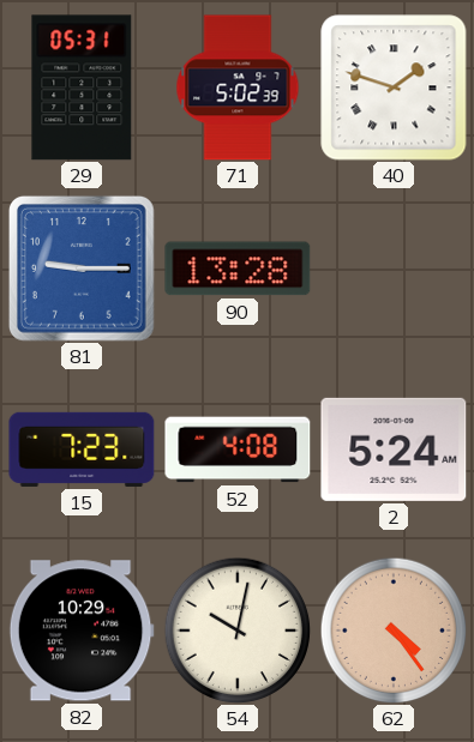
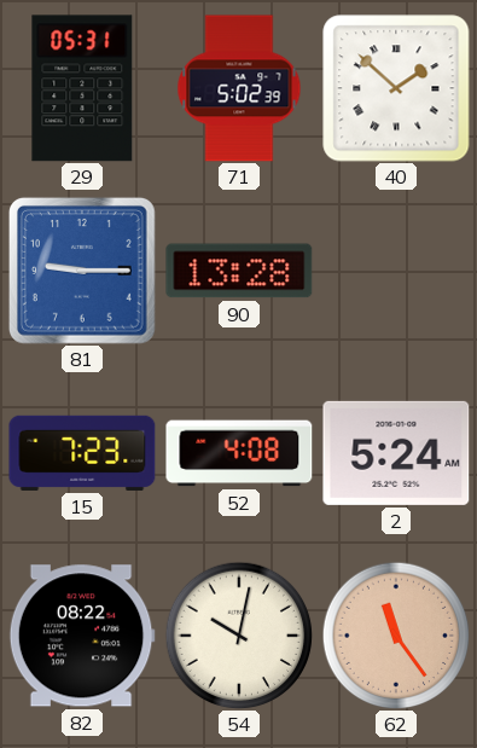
40: 1:48 -> 1:52
82: 10:29 -> 08:22
62: 4:24 -> 11:24
